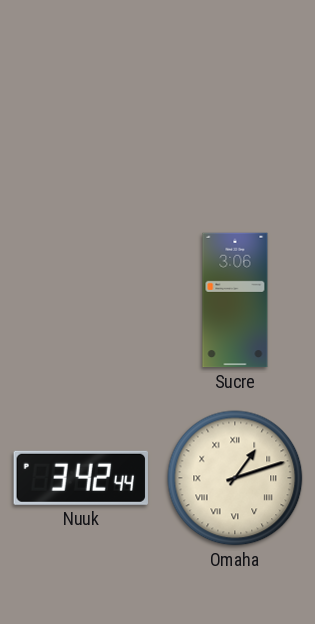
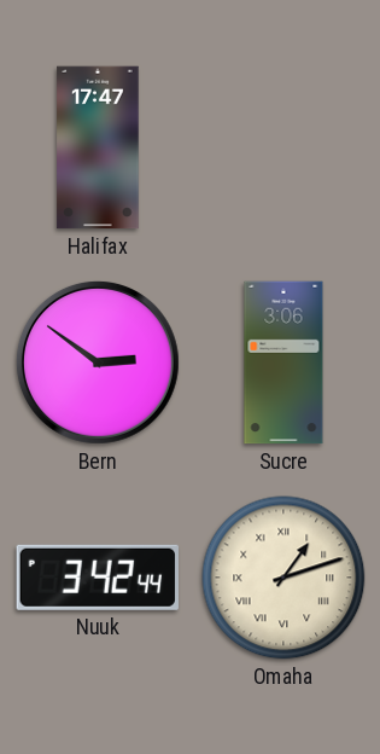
Halifax: none -> 17:47
Bern: none -> 2:51
